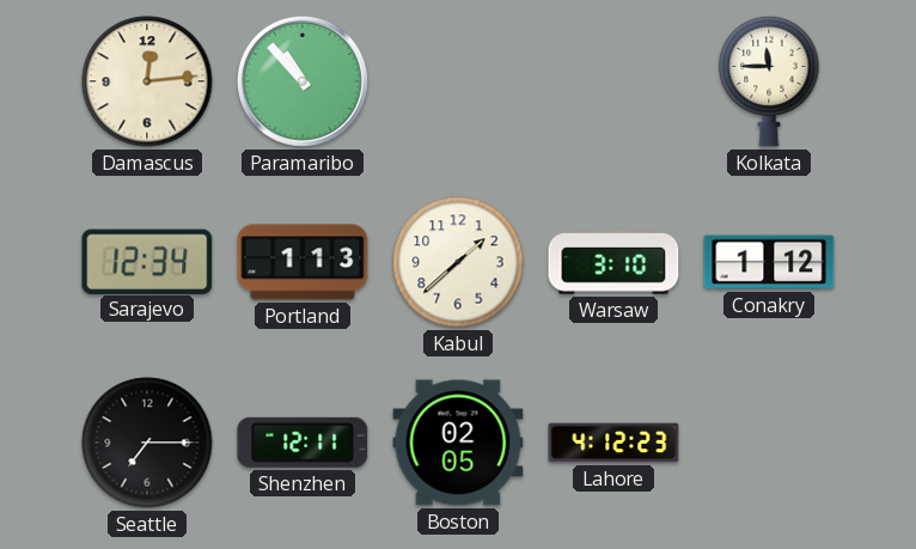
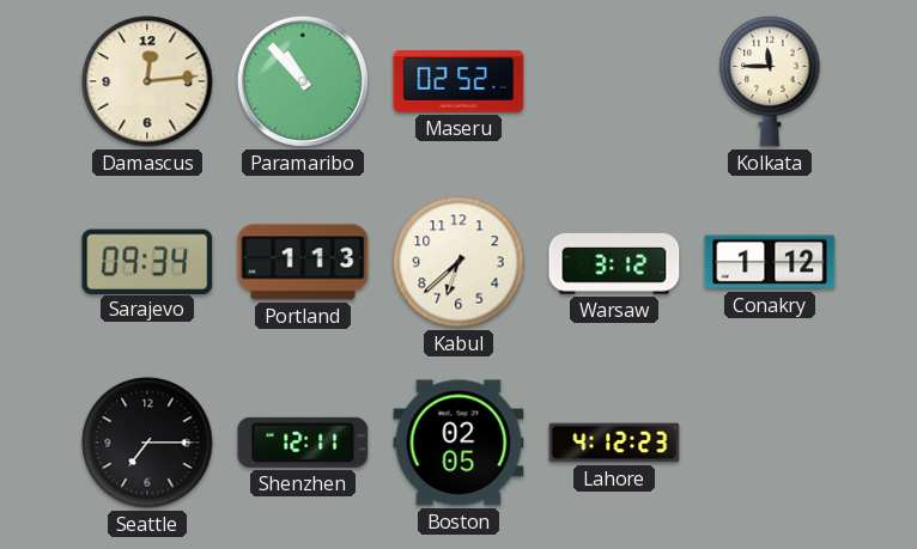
Maseru: none -> 02:52
Sarajevo: 12:34 -> 09:34
Kabul: 1:38 -> 6:38
Warsaw: 3:10 -> 3:12
